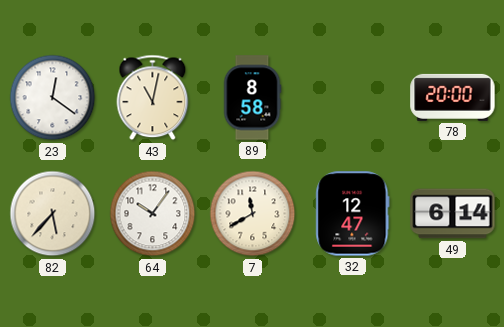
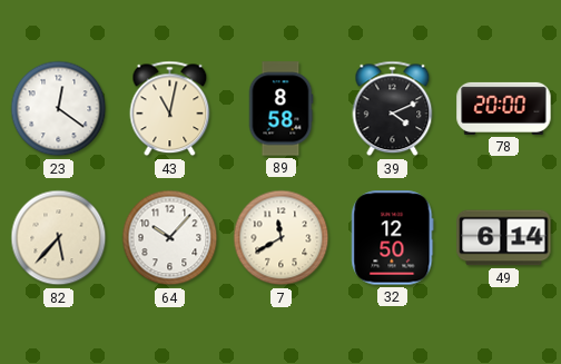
39: none -> 4:11
64: 10:06 -> 10:07
32: 12:47 -> 12:50
